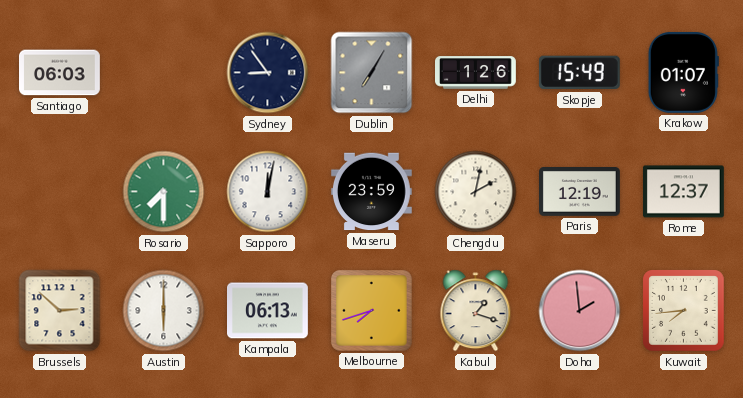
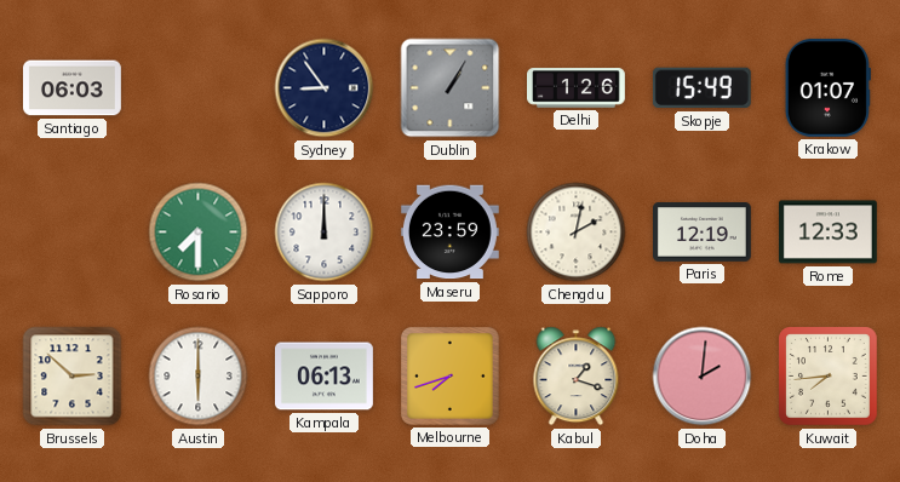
Dublin: 7:05 -> 1:05
Sapporo: 12:02 -> 12:00
Rome: 12:37 -> 12:33
Doha: 1:59 -> 2:01
